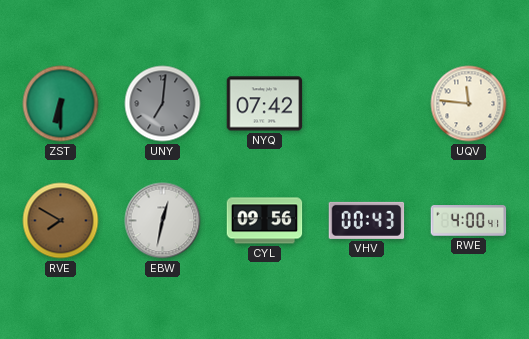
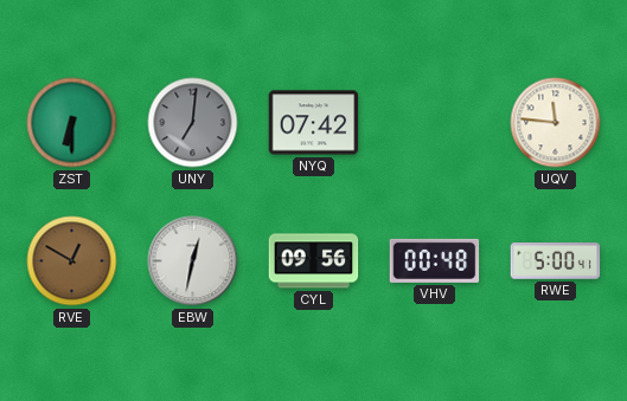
RVE: 7:50 -> 12:50
VHV: 00:43 -> 00:48
RWE: 4:00 -> 5:00
